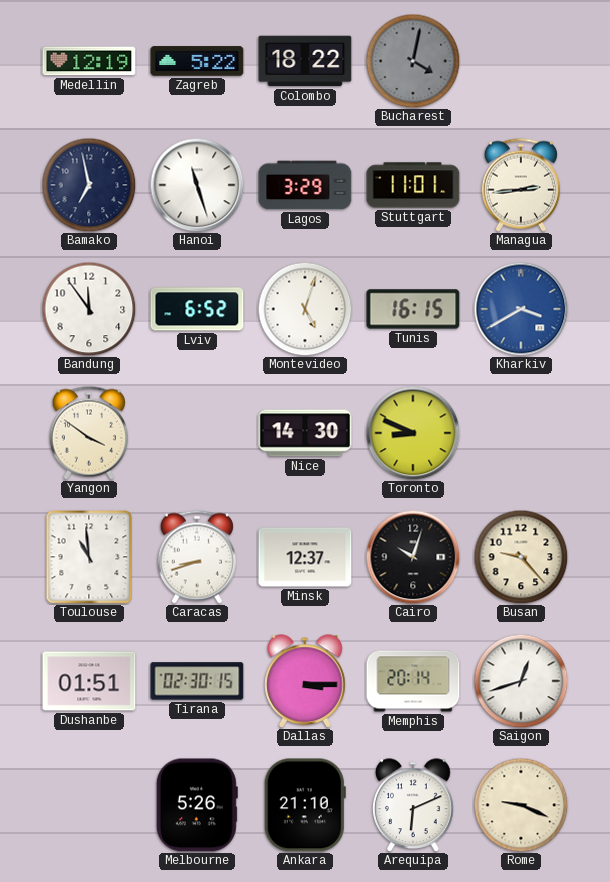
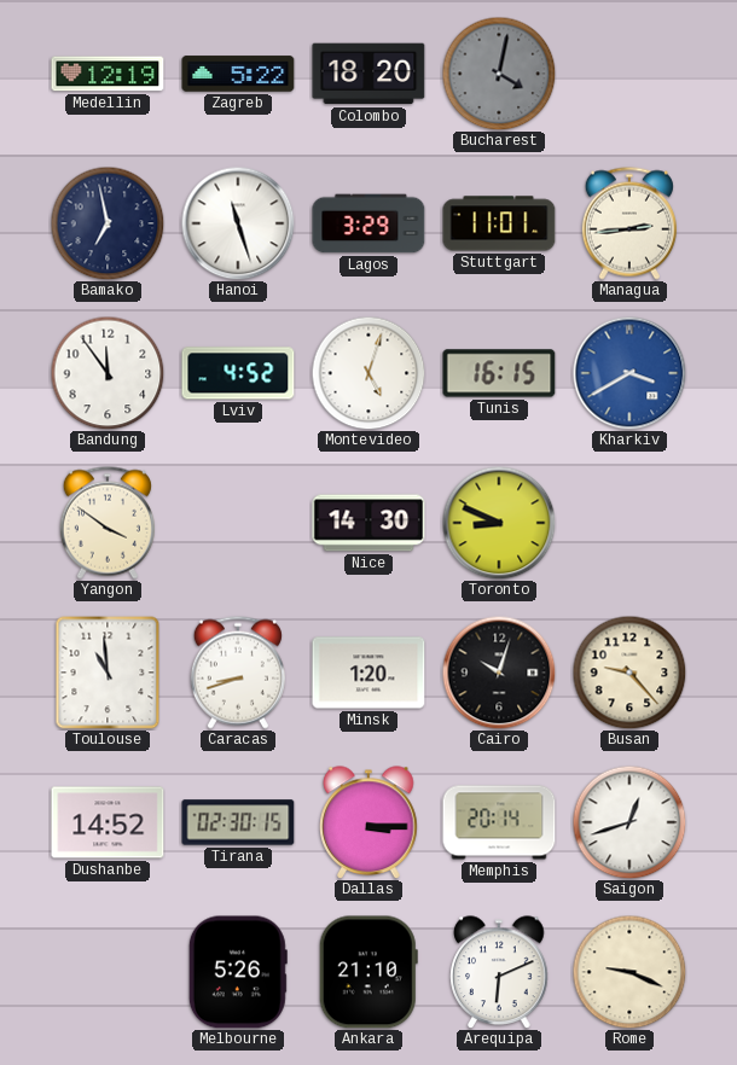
Colombo: 18:22 -> 18:20
Lviv: 6:52 -> 4:52
Minsk: 12:37 -> 1:20
Dushanbe: 01:51 -> 14:52
